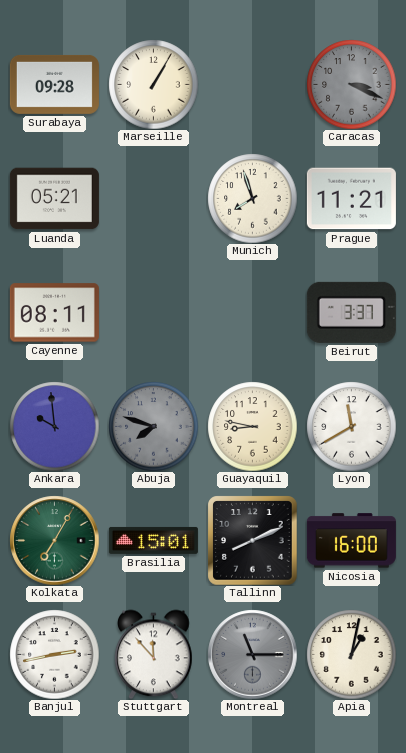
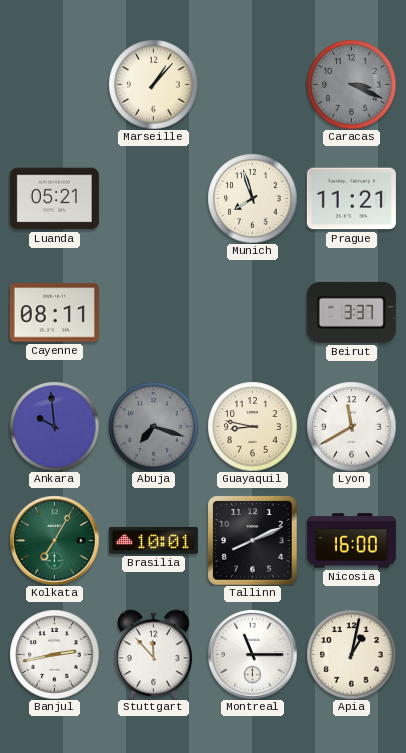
Surabaya: 09:28 -> none
Marseille: 1:05 -> 1:07
Abuja: 7:48 -> 7:18
Brasilia: 15:01 -> 10:01
Montreal dial: grey -> white
